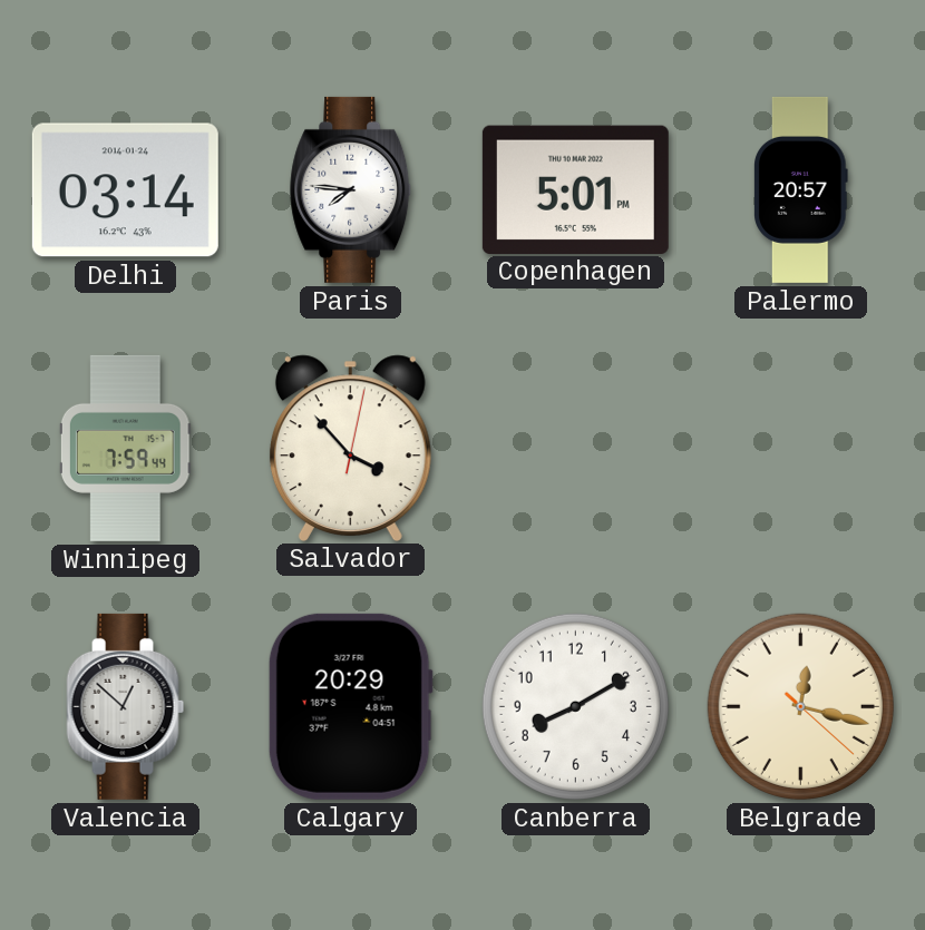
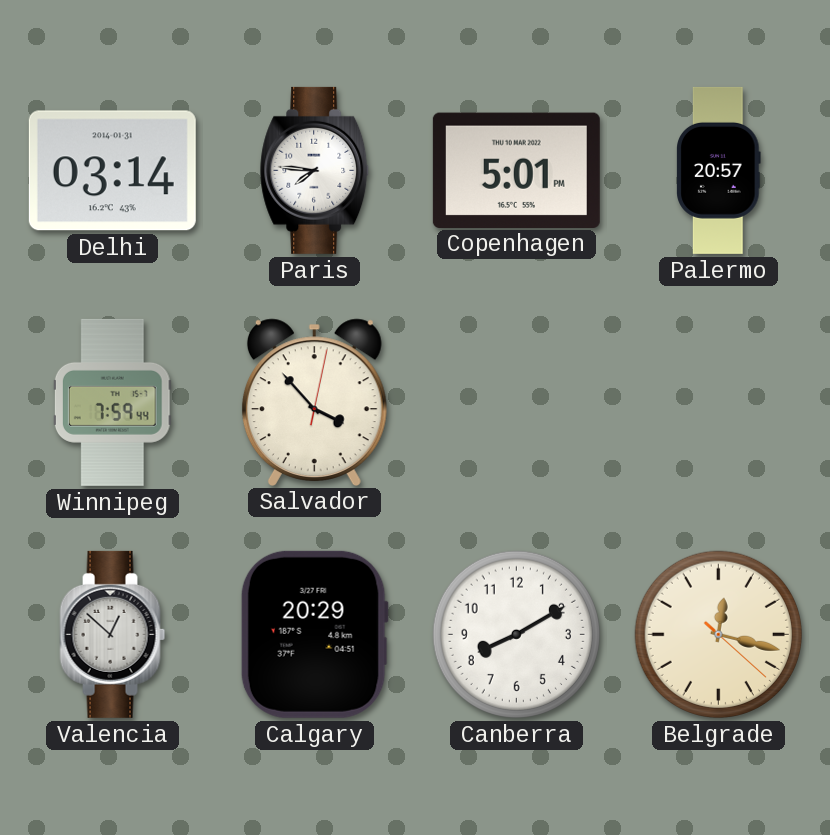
Delhi date: 2014-01-24 -> 2014-01-31
